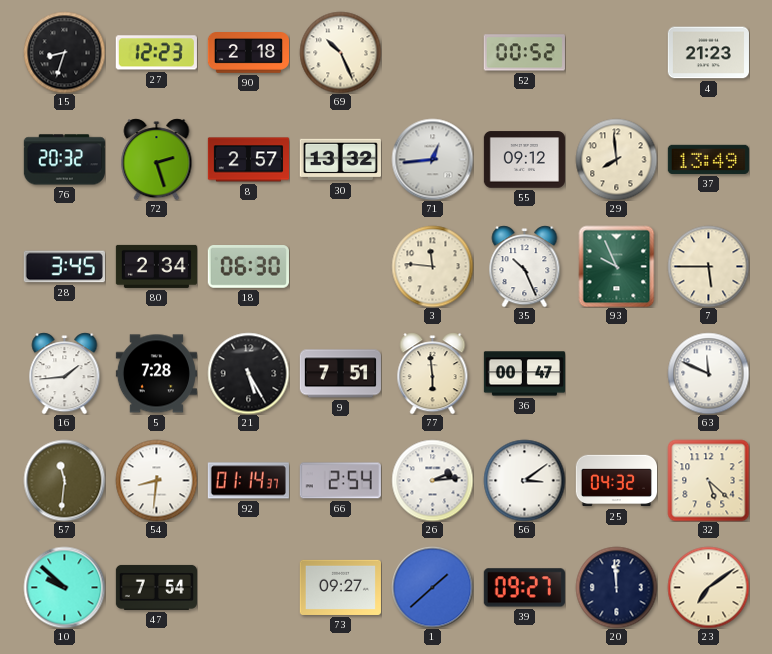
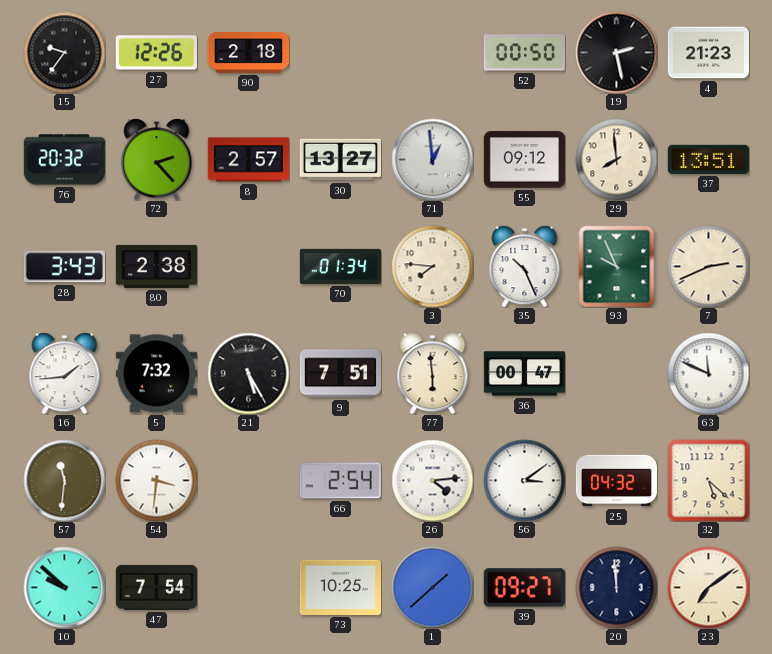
15: 8:33 -> 9:36
27: 12:23 -> 12:26
69: 10:26 -> none
52: 00:52 -> 00:50
19: none -> 2:28
72: 2:27 -> 2:23
30: 13:32 -> 13:27
71: 12:44 -> 12:59
37: 13:49 -> 13:51
28: 3:45 -> 3:43
80: 2:34 -> 2:38
18: 06:30 -> none
70: none -> 01:34
3: 11:46 -> 7:46
7: 5:45 -> 2:41
5: 7:28 -> 7:32
54: 8:31 -> 3:31
92: 01:14 -> none
26: 2:14 -> 4:14
73: 09:27 -> 10:25
